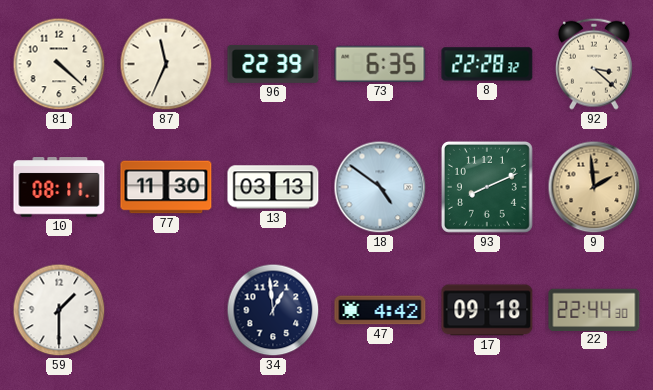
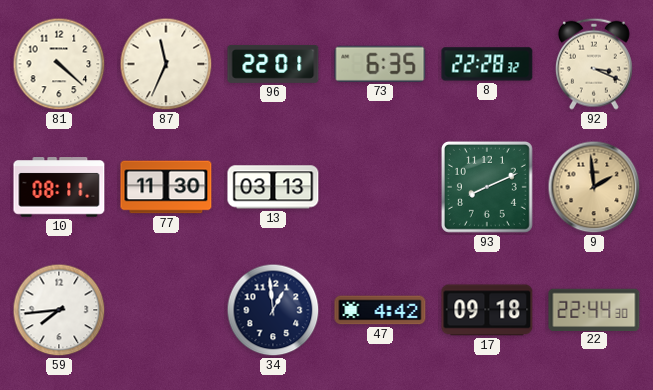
96: 22:39 -> 22:01
92: 3:22 -> 3:19
18: 4:51 -> none
59: 1:30 -> 7:44
